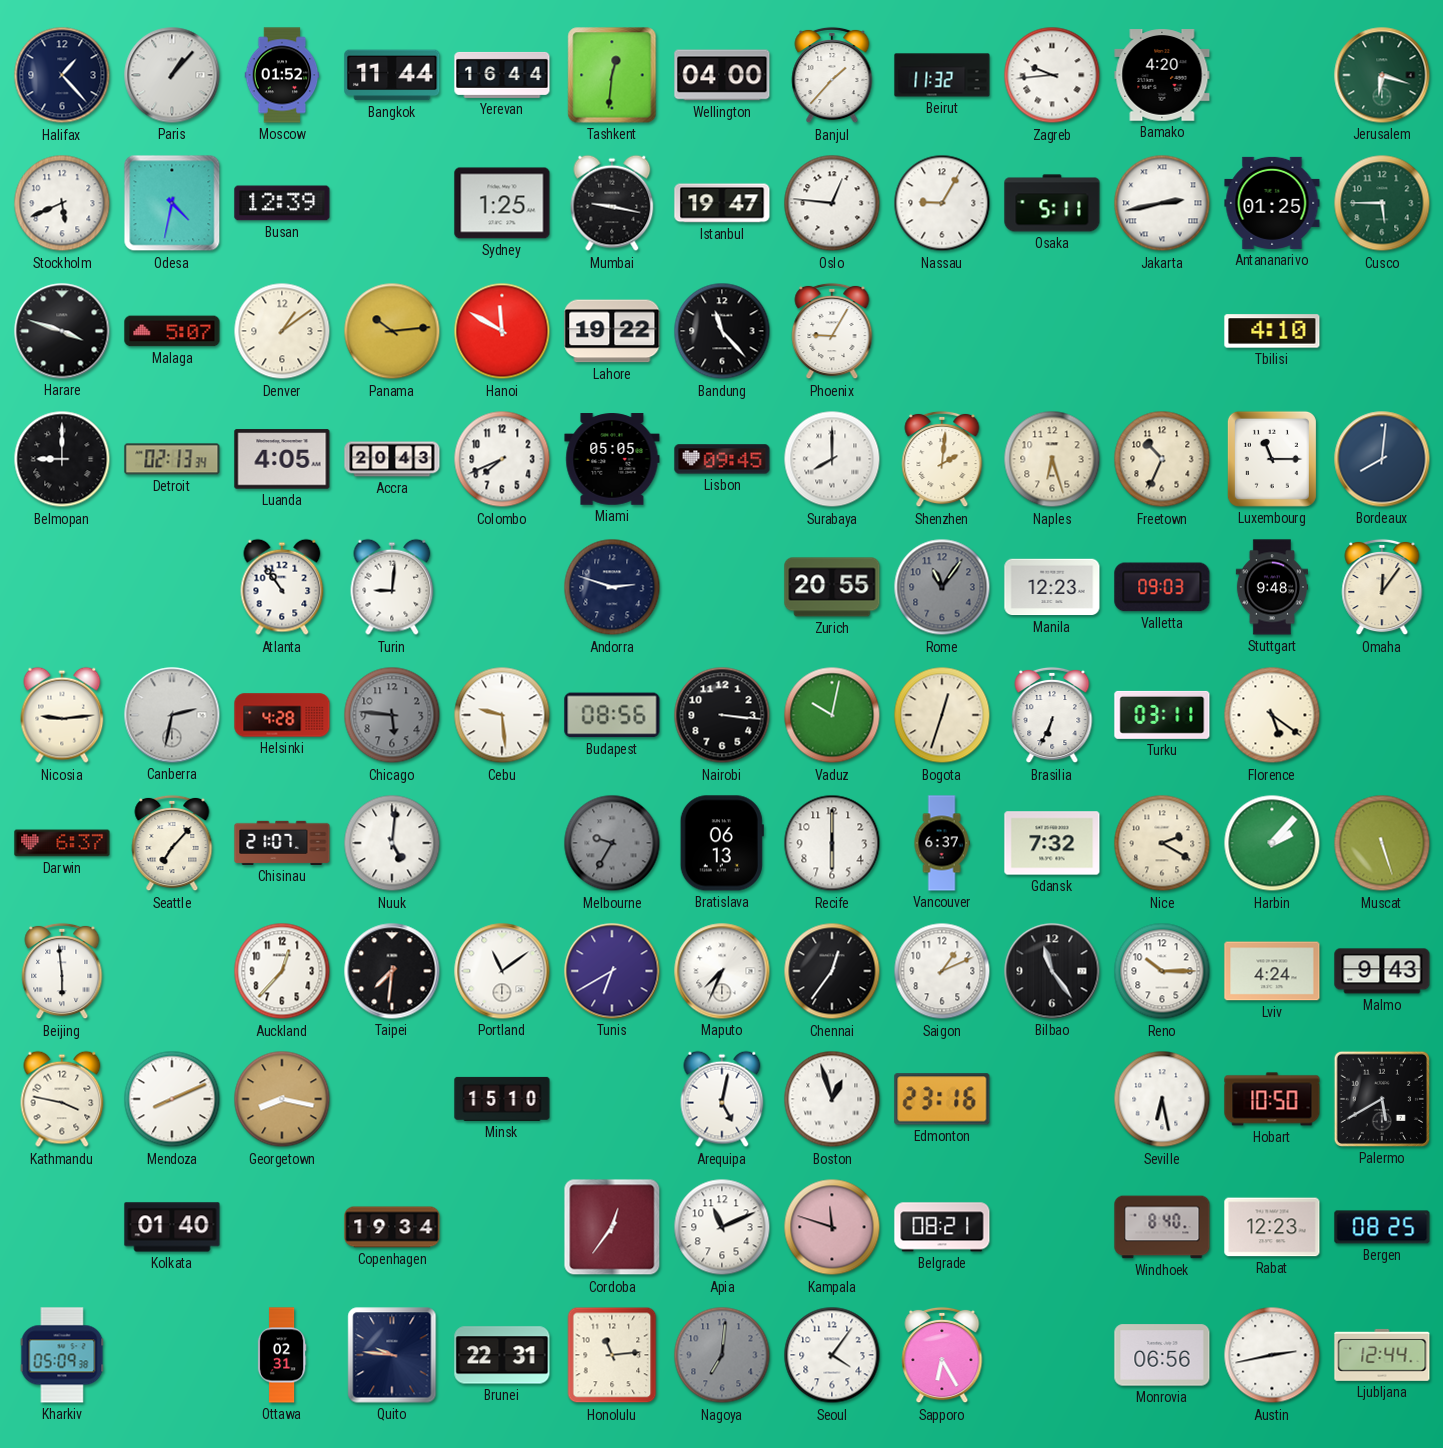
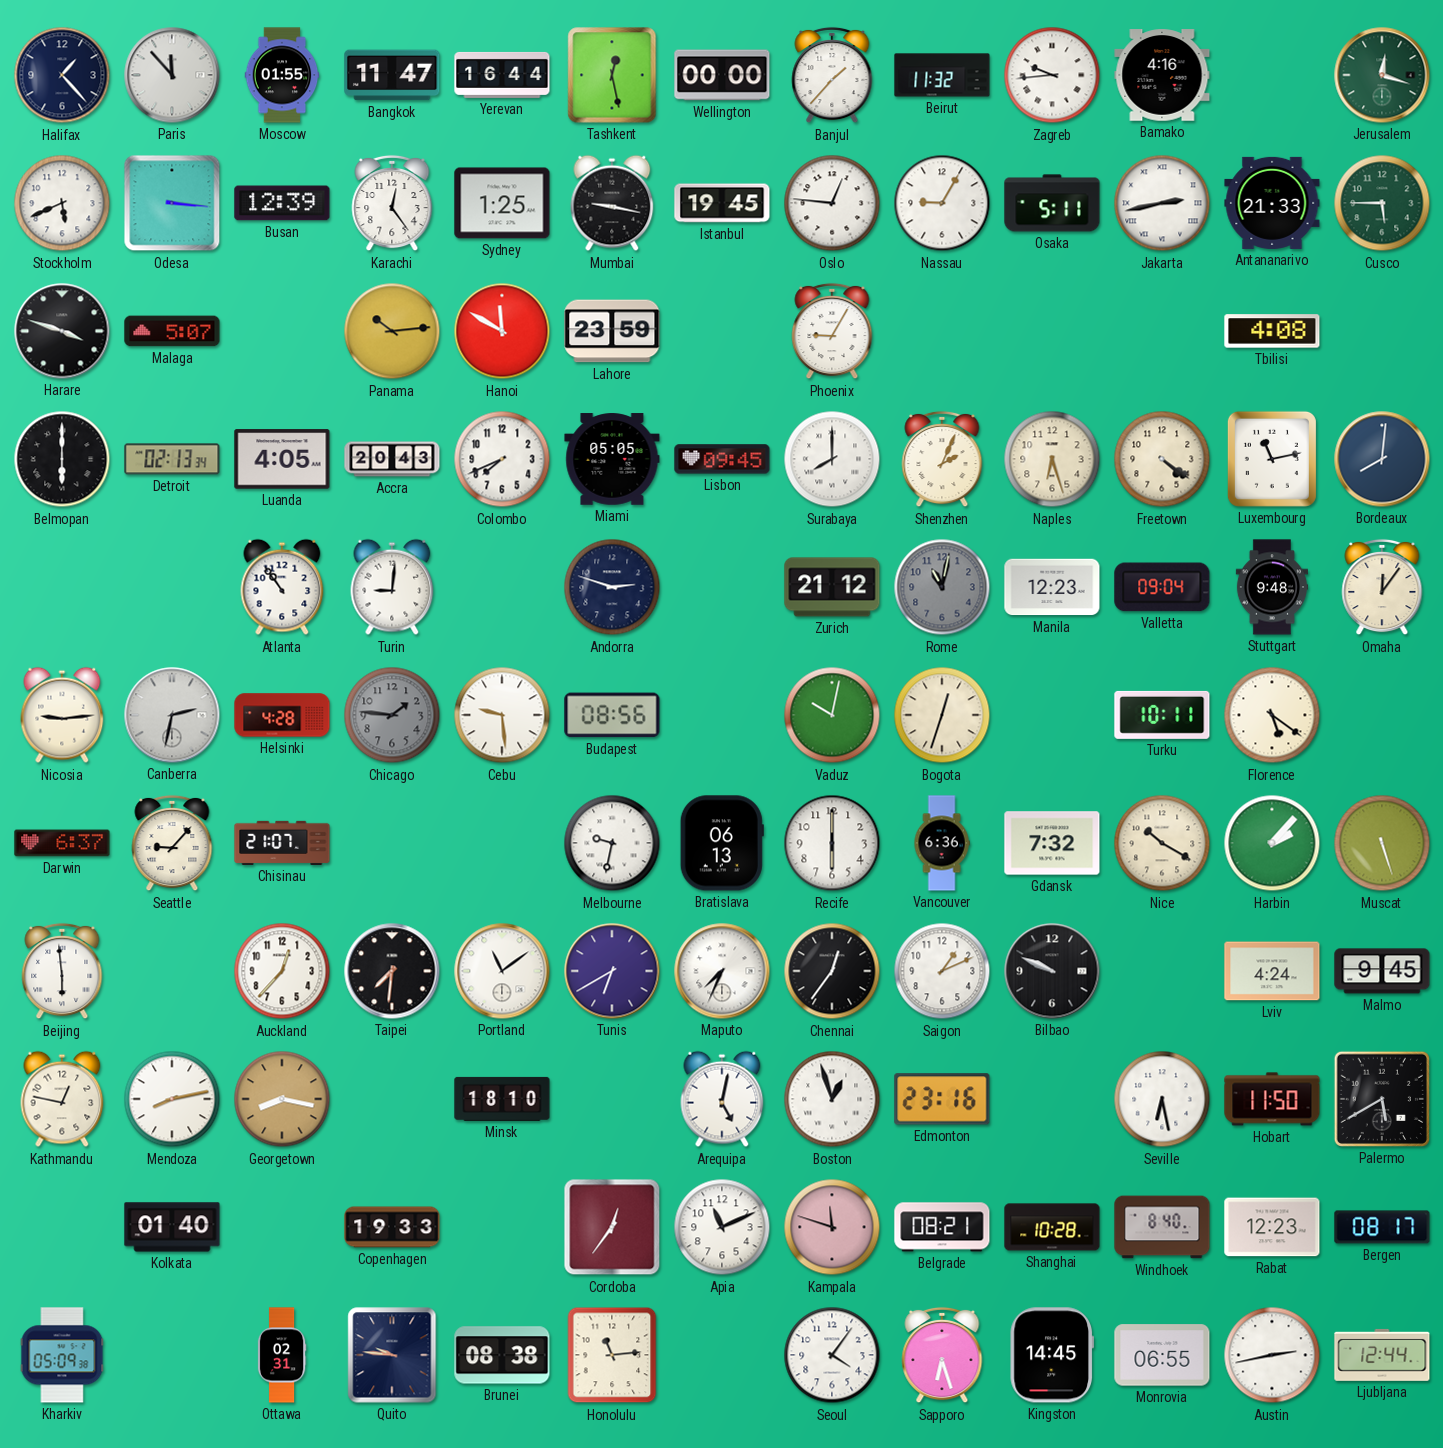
Paris: 1:07 -> 11:53
Moscow: 01:52 -> 01:55
Bangkok: 11:44 -> 11:47
Tashkent: 12:31 -> 12:28
Wellington: 04:00 -> 00:00
Bamako: 4:20 -> 4:16
Jerusalem: 6:18 -> 12:18
Odesa: 4:32 -> 3:16
Karachi: none -> 12:24
Istanbul: 19:47 -> 19:45
Antananarivo: 01:25 -> 21:33
Denver: 1:09 -> none
Lahore: 19:22 -> 23:59
Bandung: 11:23 -> none
Tbilisi: 4:10 -> 4:08
Belmopan: 9:00 -> 6:00
Shenzhen: 2:01 -> 2:04
Freetown: 10:34 -> 4:21
Luxembourg: 11:15 -> 11:13
Zurich: 20:55 -> 21:12
Rome: 11:06 -> 11:02
Valletta: 09:03 -> 09:04
Chicago: 5:46 -> 1:46
Nairobi: 3:16 -> none
Brasilia: 6:34 -> none
Turku: 03:11 -> 10:11
Seattle: 7:07 -> 9:07
Nuuk: 5:01 -> none
Melbourne: 9:35 -> 9:32
Melbourne dial: grey -> white
Vancouver: 6:37 -> 6:36
Nice: 2:20 -> 10:20
Bilbao: 11:24 -> 9:49
Reno: 10:15 -> none
Malmo: 9:43 -> 9:45
Kathmandu: 3:47 -> 12:47
Mendoza: 8:11 -> 8:13
Minsk: 15:10 -> 18:10
Hobart: 10:50 -> 11:50
Copenhagen: 19:34 -> 19:33
Shanghai: none -> 10:28
Bergen: 08:25 -> 08:17
Brunei: 22:31 -> 08:38
Nagoya: 7:01 -> none
Sapporo: 6:25 -> 6:27
Kingston: none -> 14:45
Monrovia: 06:56 -> 06:55
